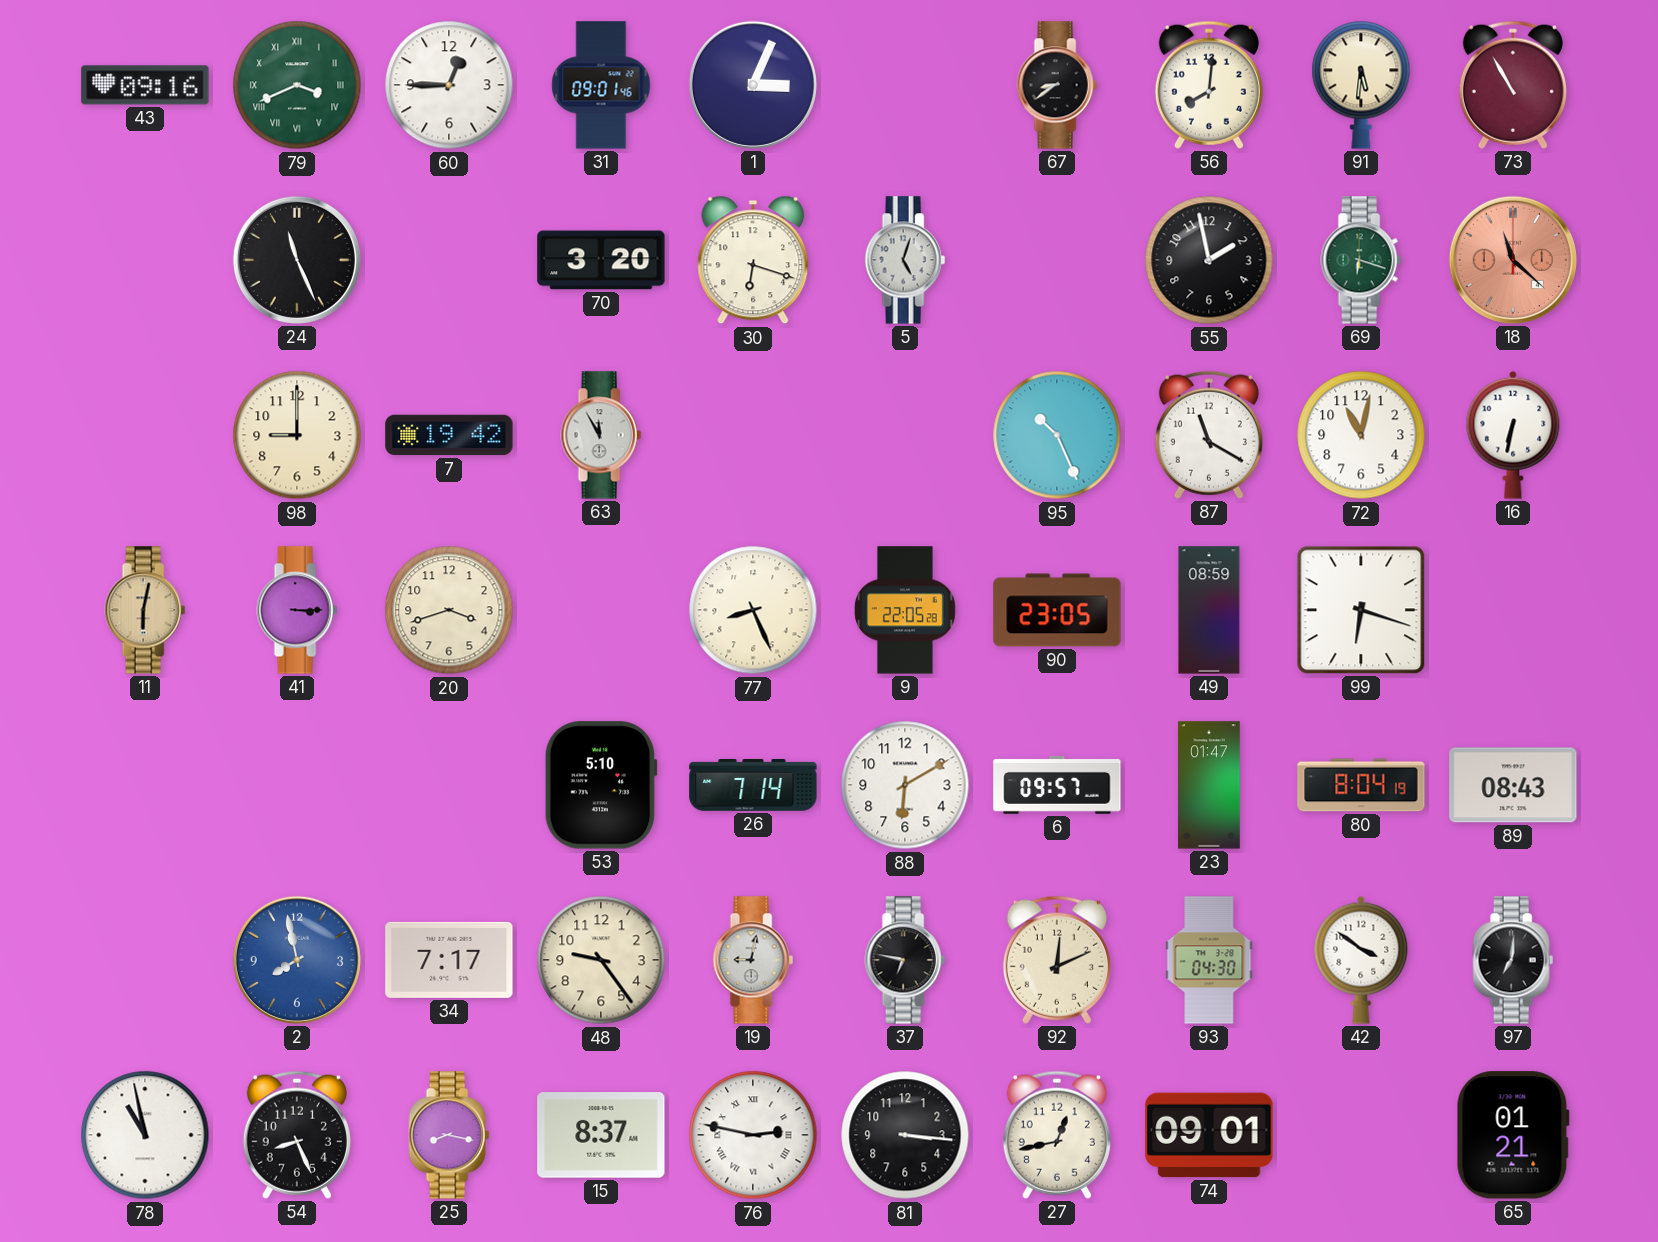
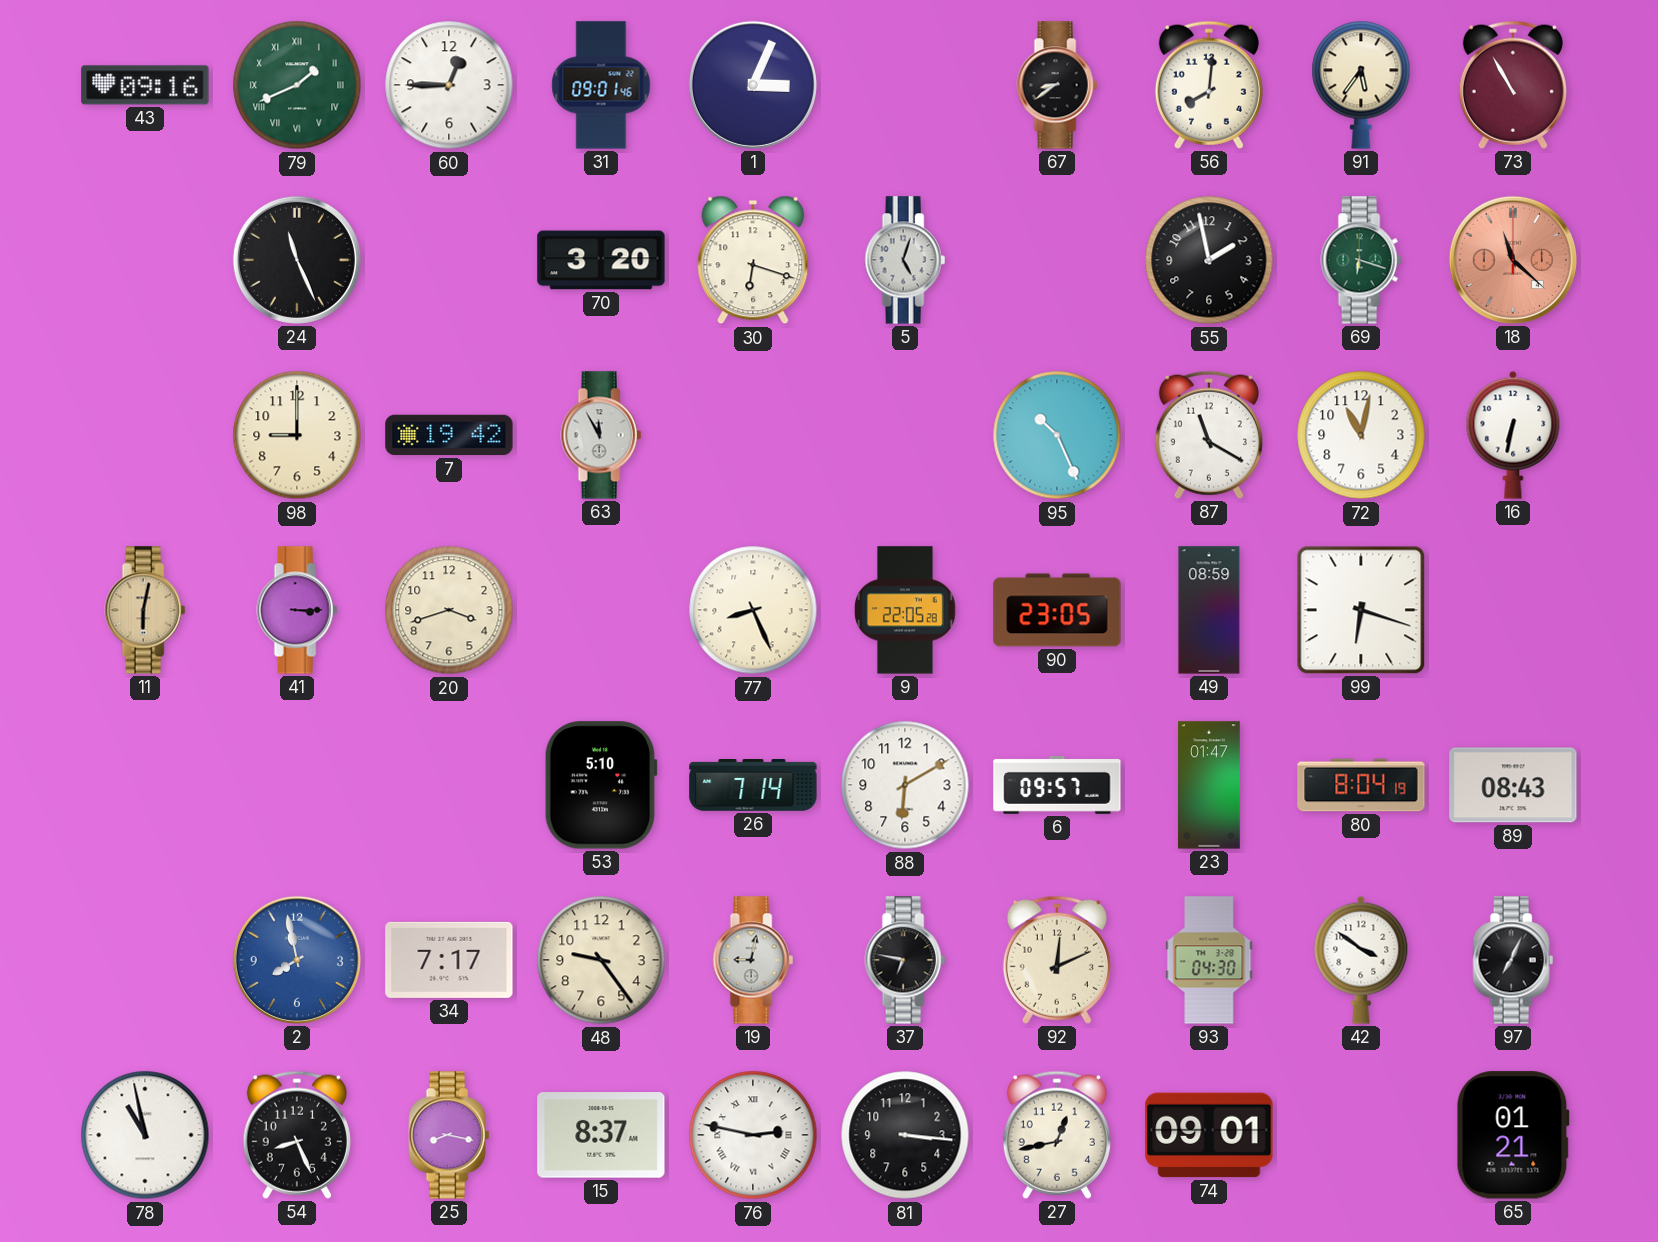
79: 3:41 -> 1:41
91: 5:31 -> 5:36
97: 7:01 -> 7:04
